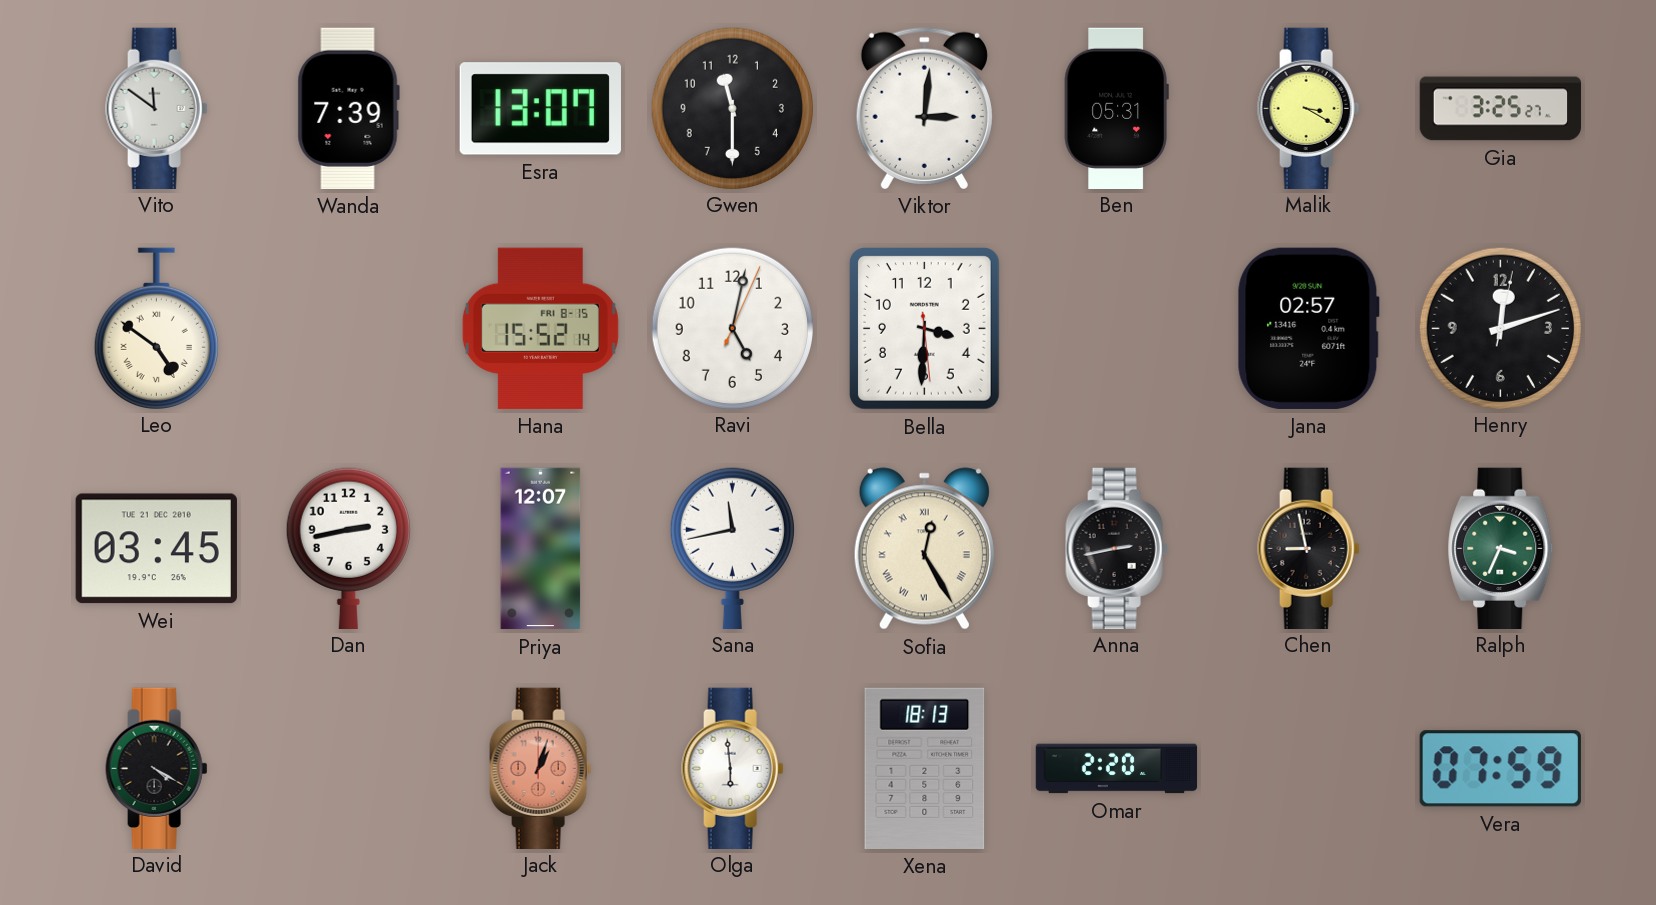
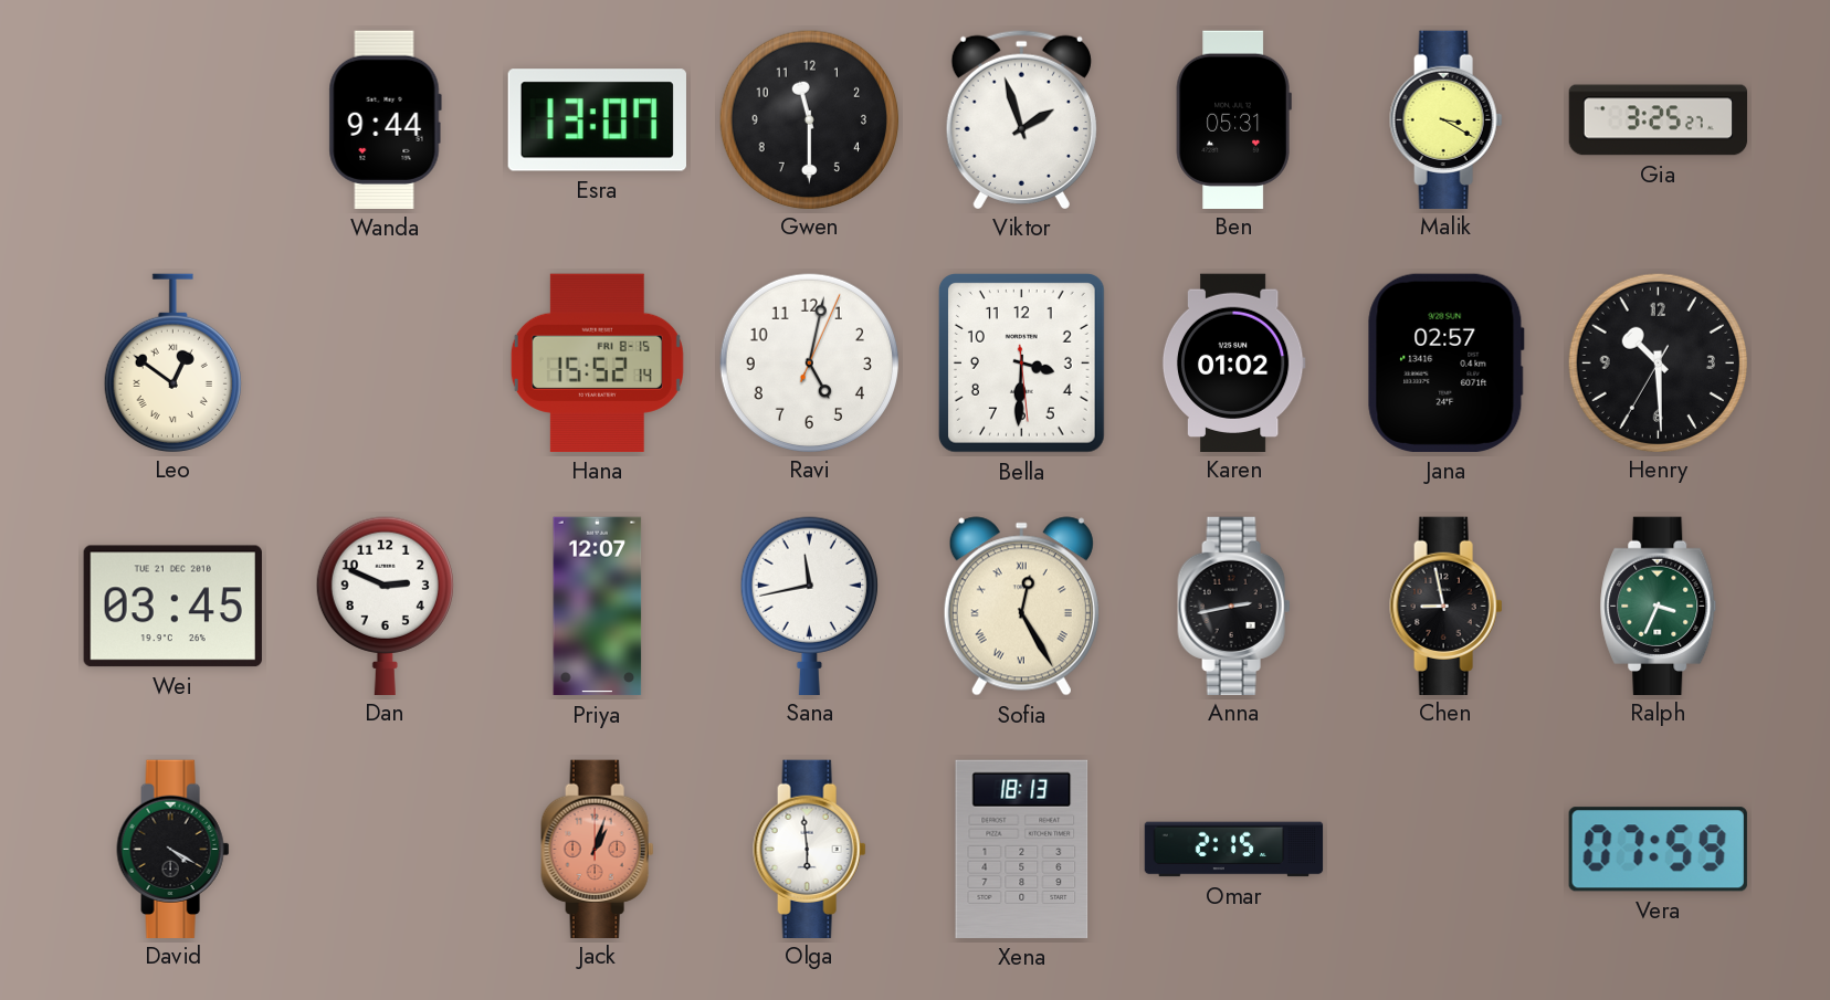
Vito: 11:51 -> none
Wanda: 7:39 -> 9:44
Viktor: 3:01 -> 1:57
Leo: 4:51 -> 12:51
Karen: none -> 01:02
Henry: 12:12 -> 10:29
Dan: 2:43 -> 2:49
Omar: 2:20 -> 2:15
